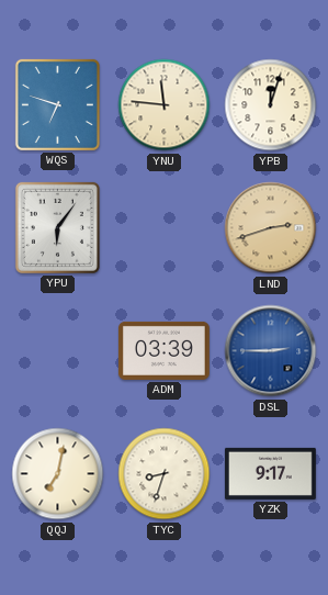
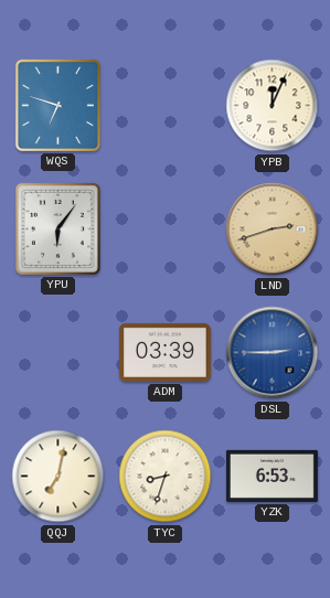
YNU: 11:46 -> none
YPB: 12:03 -> 12:04
YZK: 9:17 -> 6:53
